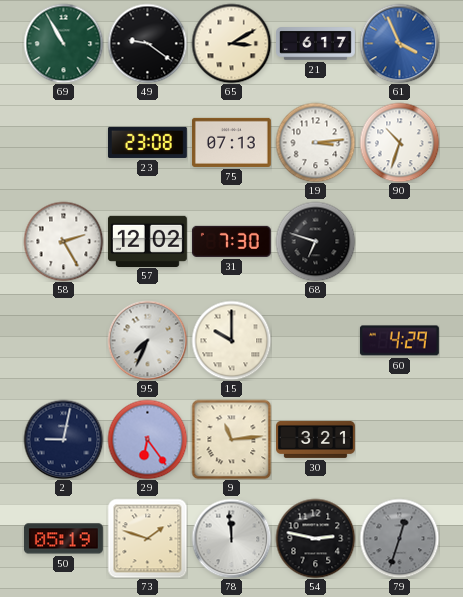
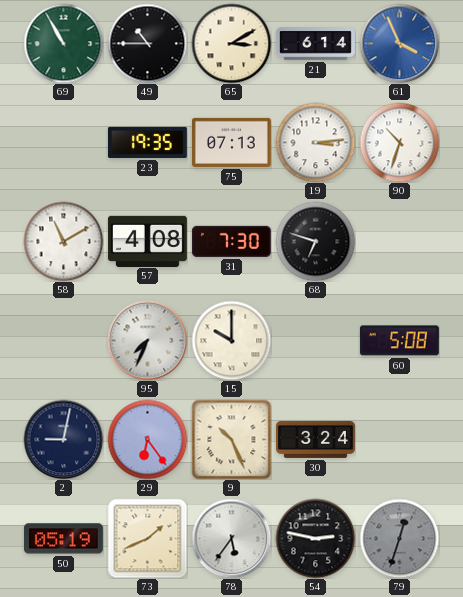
49: 9:21 -> 10:45
21: 6:17 -> 6:14
23: 23:08 -> 19:35
58: 2:25 -> 11:10
57: 12:02 -> 4:08
60: 4:29 -> 5:08
9: 11:14 -> 10:26
30: 3:21 -> 3:24
73: 1:48 -> 1:41
78: 11:59 -> 5:36
